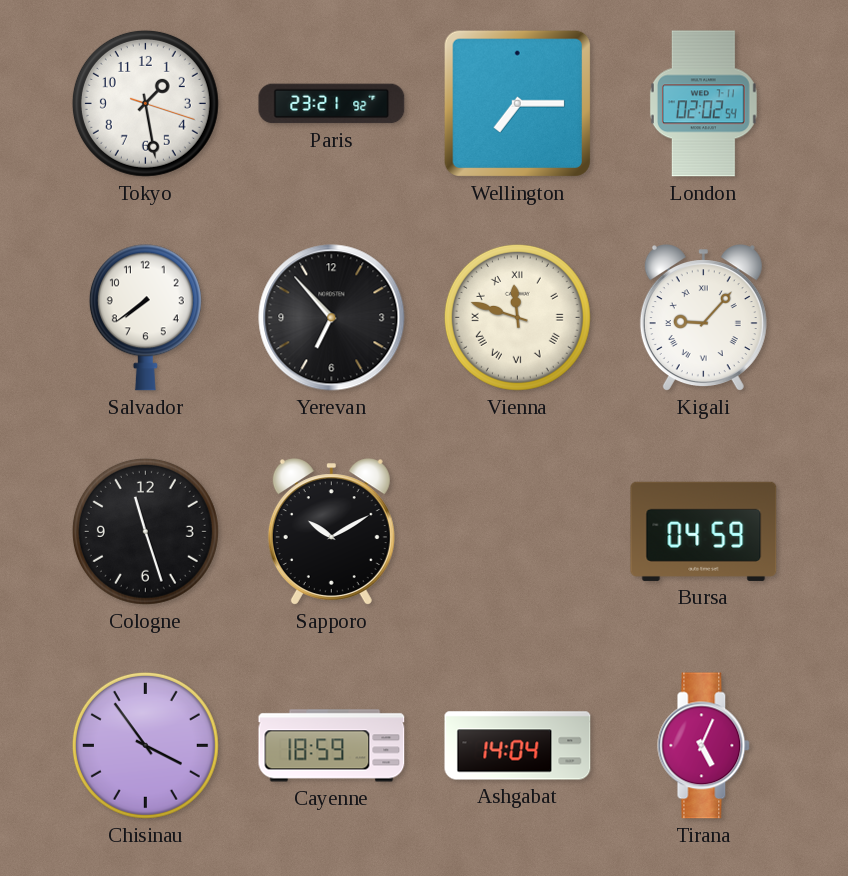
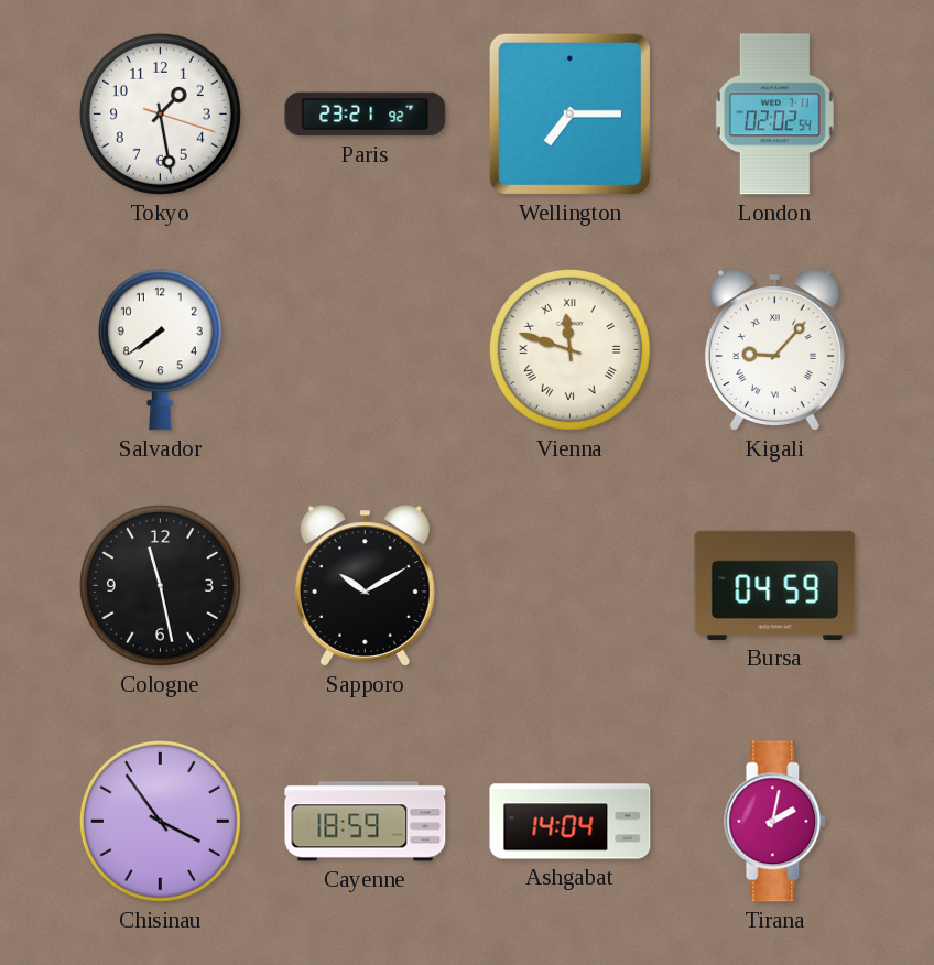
Yerevan: 6:53 -> none
Cologne: 11:27 -> 11:28
Tirana: 5:04 -> 2:02
